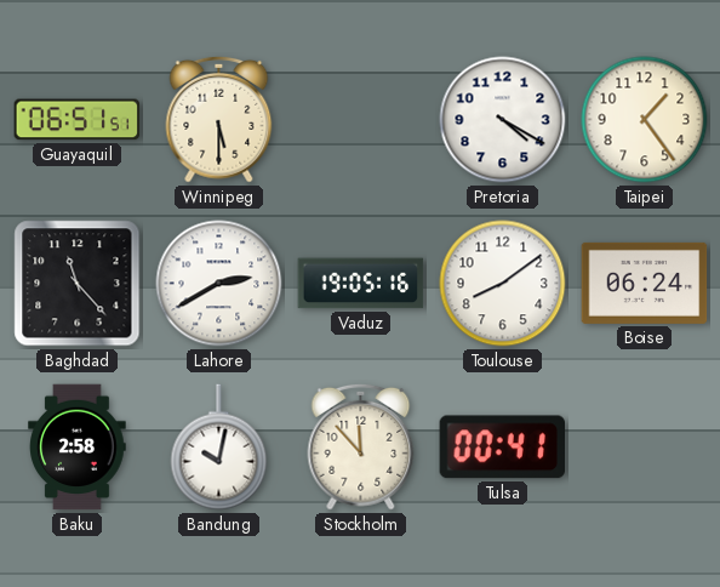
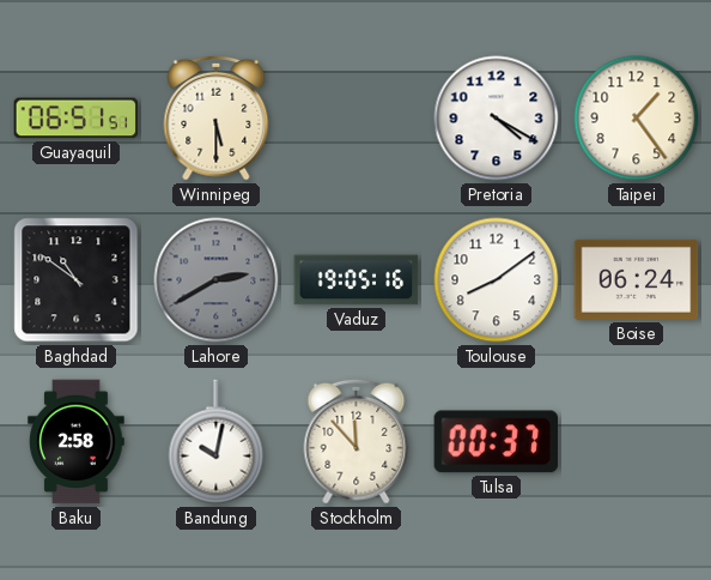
Baghdad: 11:23 -> 10:51
Lahore dial: white -> grey
Tulsa: 00:41 -> 00:37
